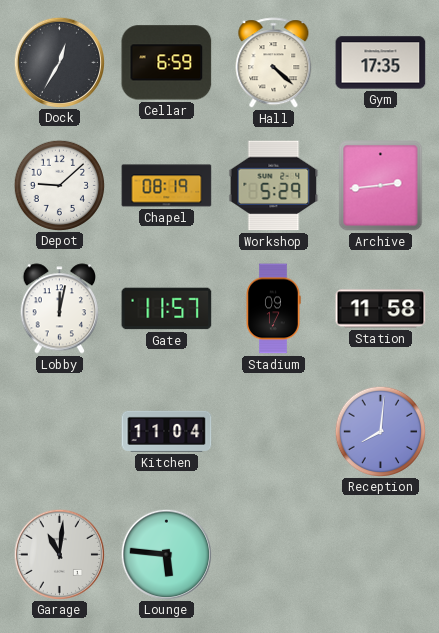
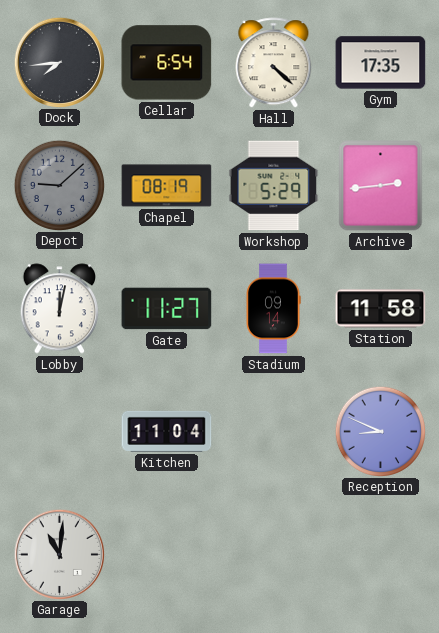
Dock: 12:35 -> 7:44
Cellar: 6:59 -> 6:54
Depot dial: white -> grey
Gate: 11:57 -> 11:27
Stadium: 09:17 -> 09:14
Reception: 8:01 -> 8:49
Lounge: 5:46 -> none
